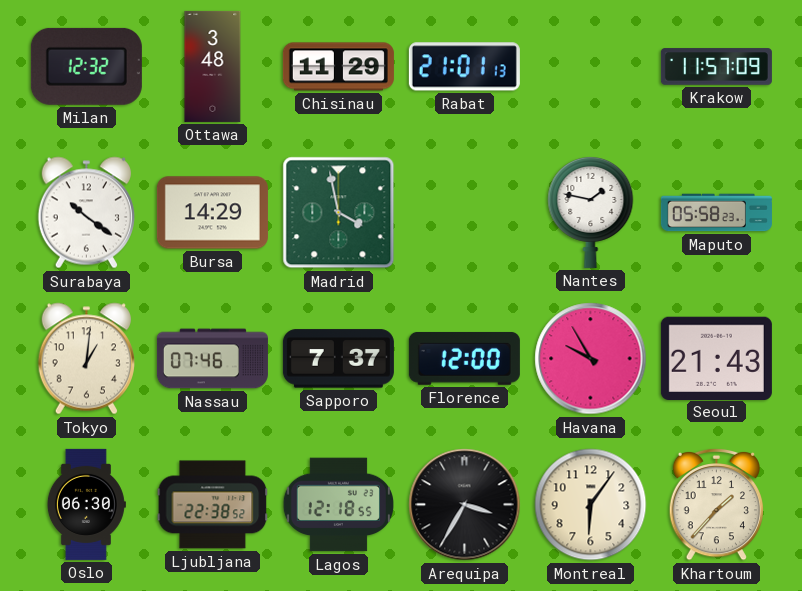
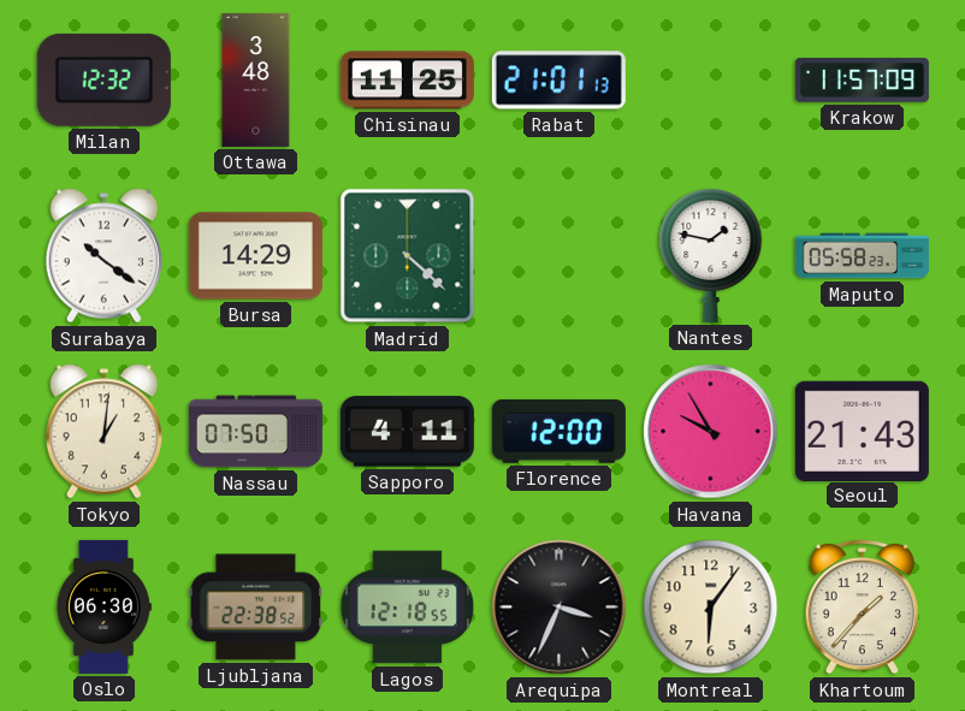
Chisinau: 11:29 -> 11:25
Madrid: 3:58 -> 4:22
Nassau: 07:46 -> 07:50
Sapporo: 7:37 -> 4:11
Arequipa: 3:35 -> 3:34
